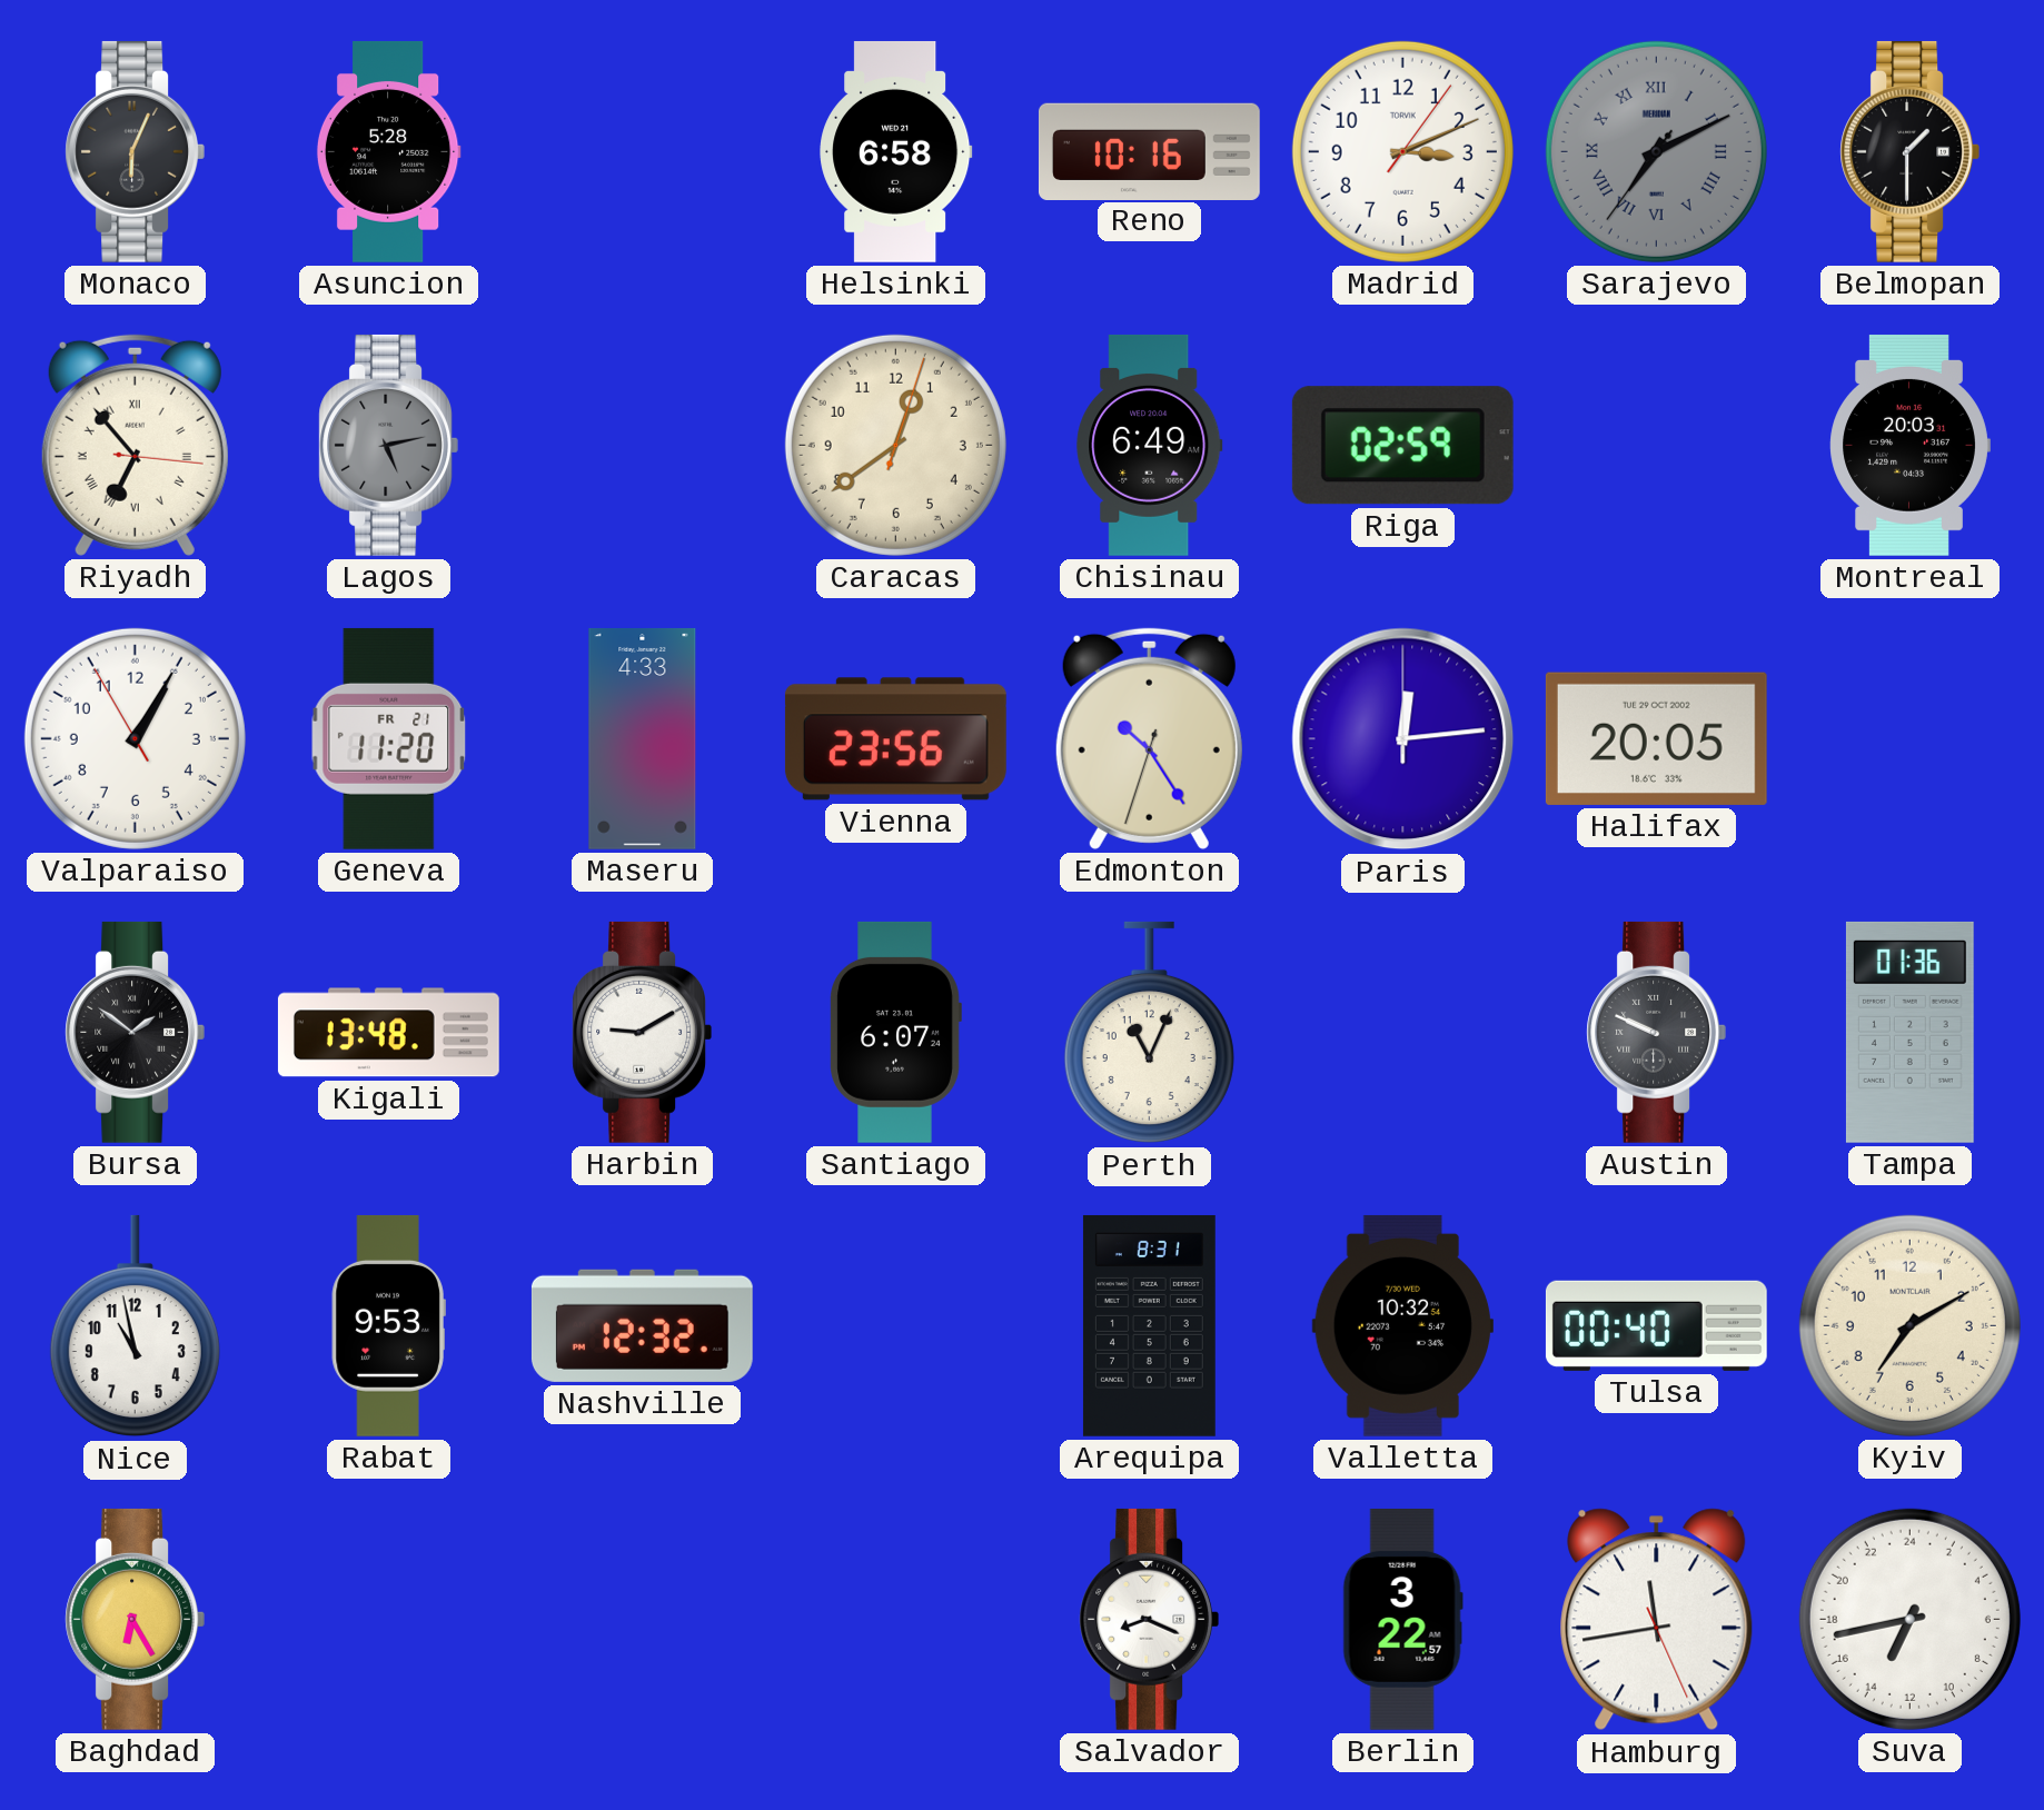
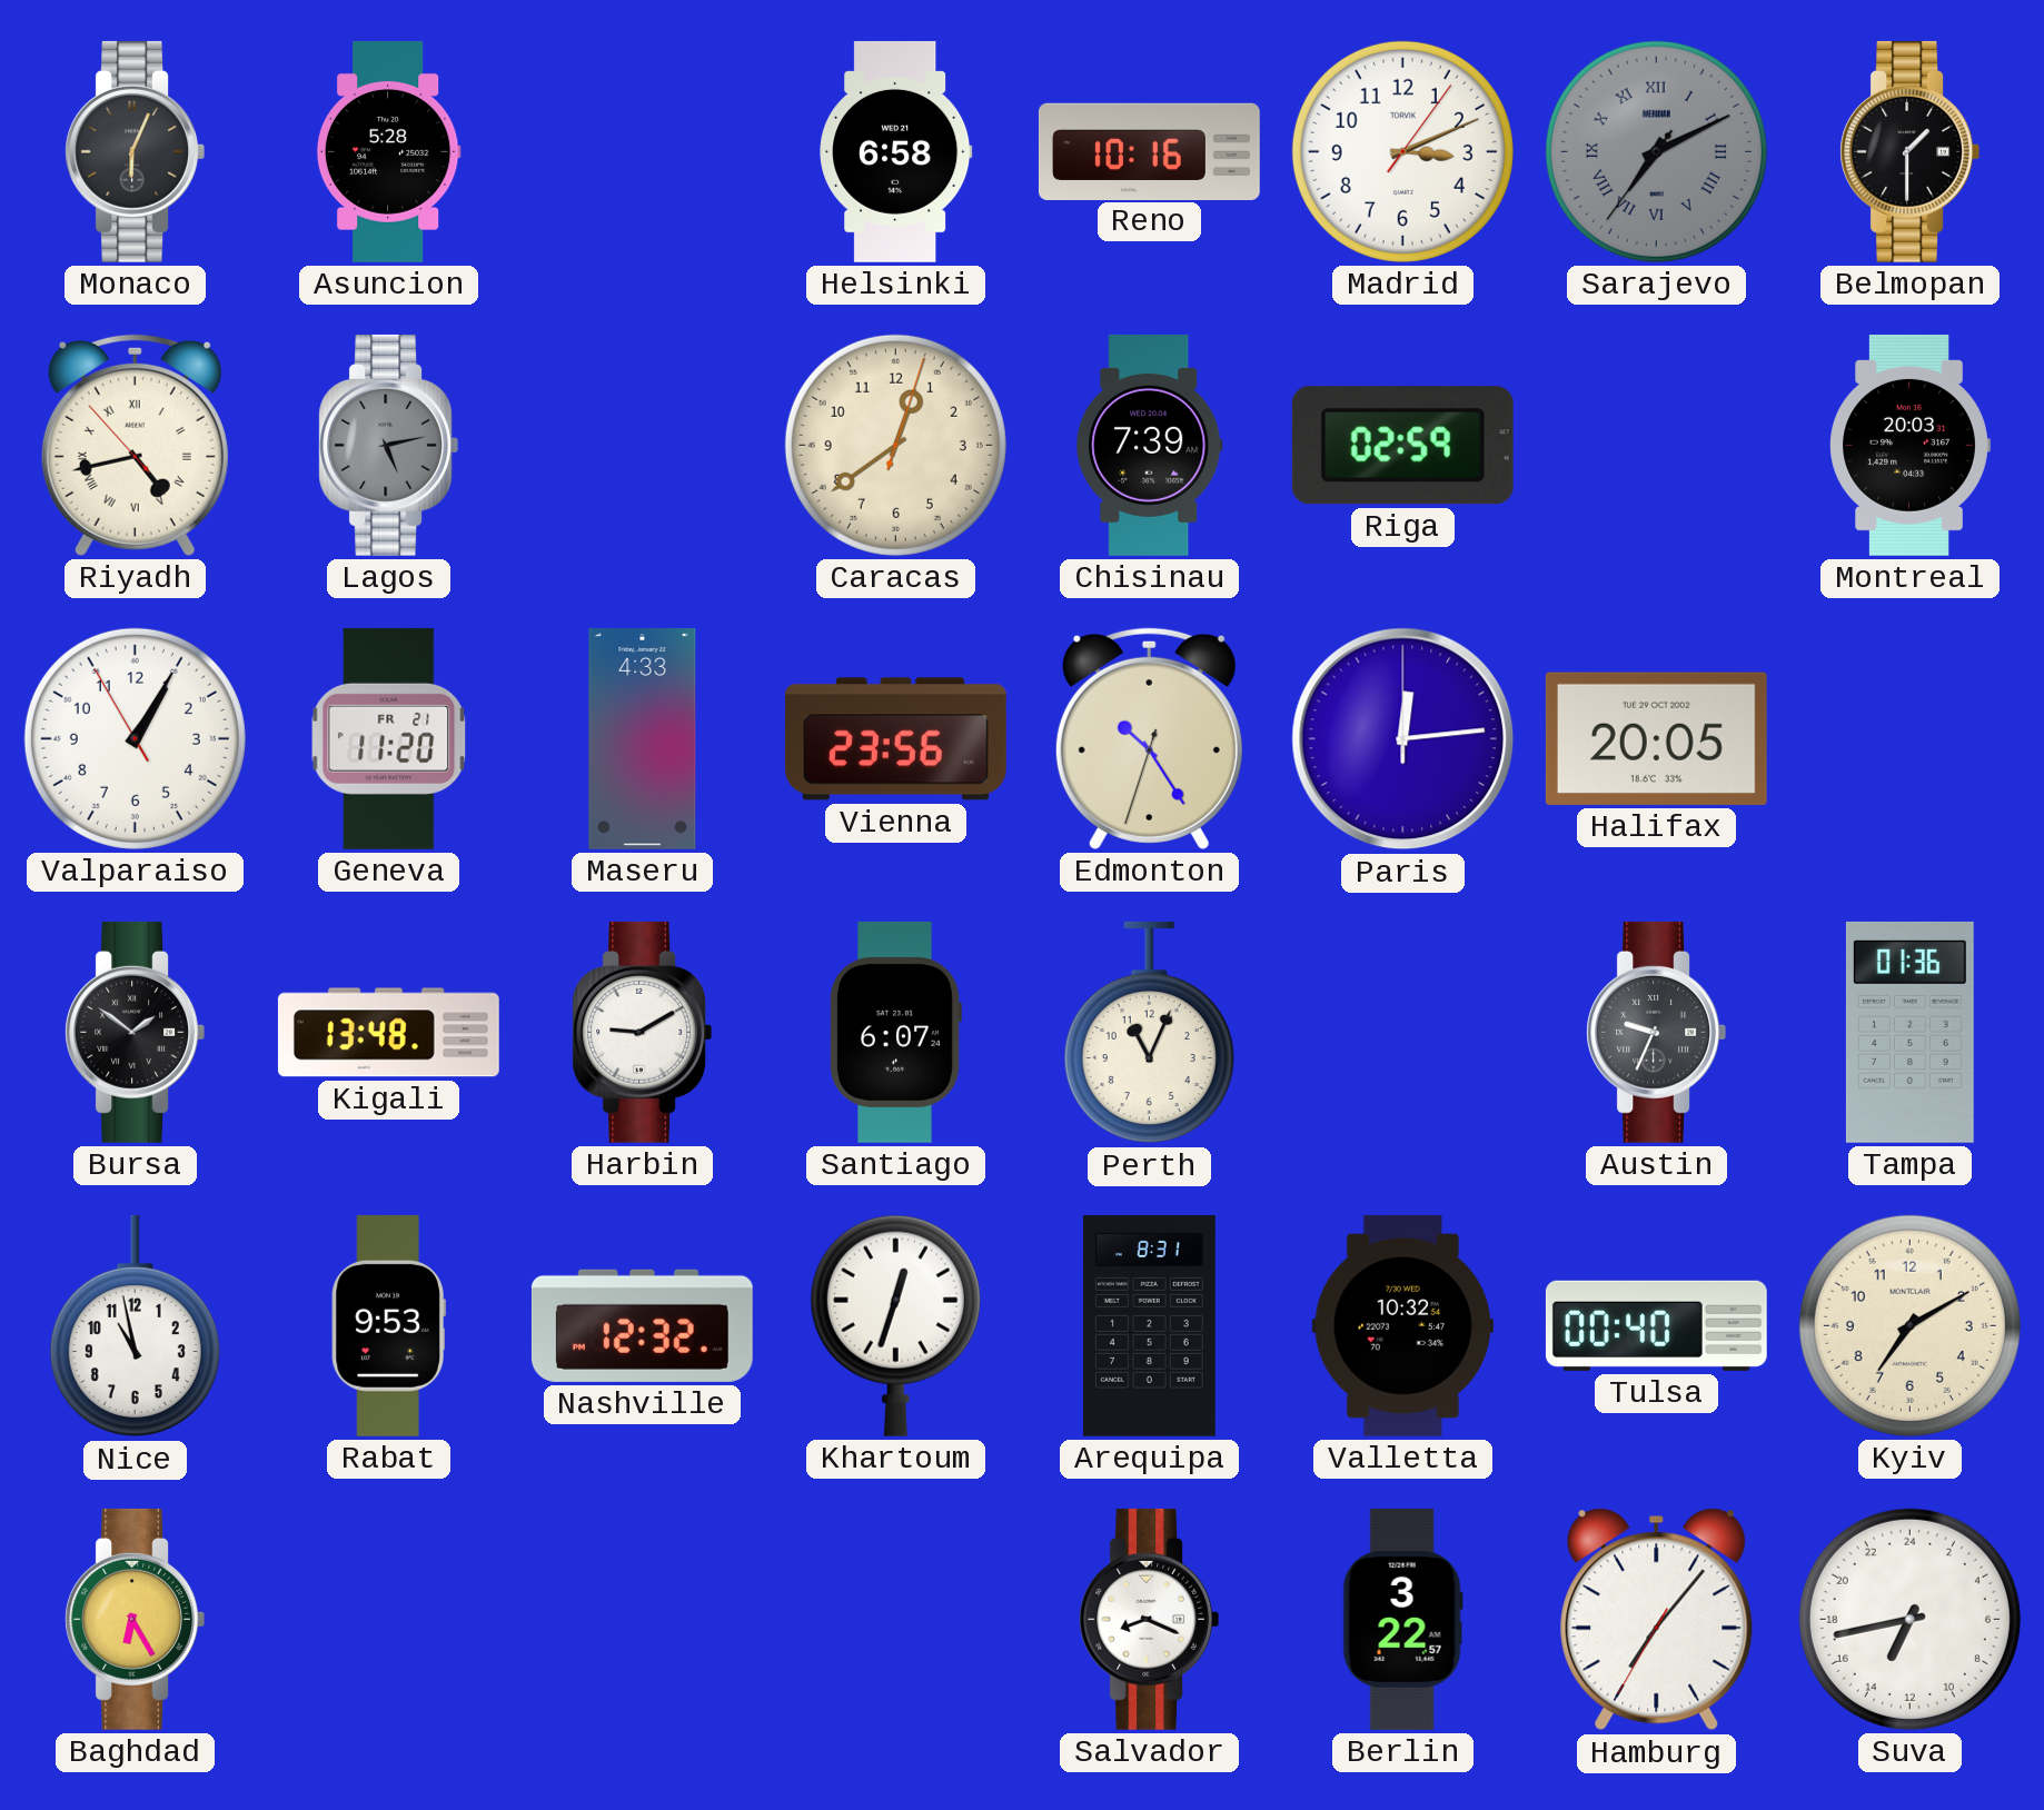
Riyadh: 6:53 -> 4:42
Chisinau: 6:49 -> 7:39
Austin: 9:49 -> 9:34
Khartoum: none -> 12:33
Hamburg: 11:43 -> 7:06
